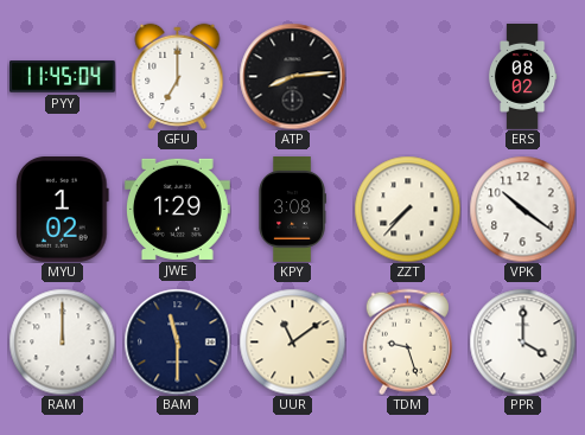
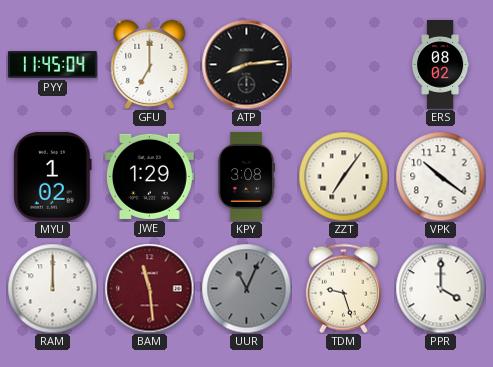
ZZT: 7:37 -> 7:06
BAM: 11:30 -> 11:29
BAM dial: navy -> burgundy
UUR: 11:09 -> 11:04
UUR dial: cream -> grey
